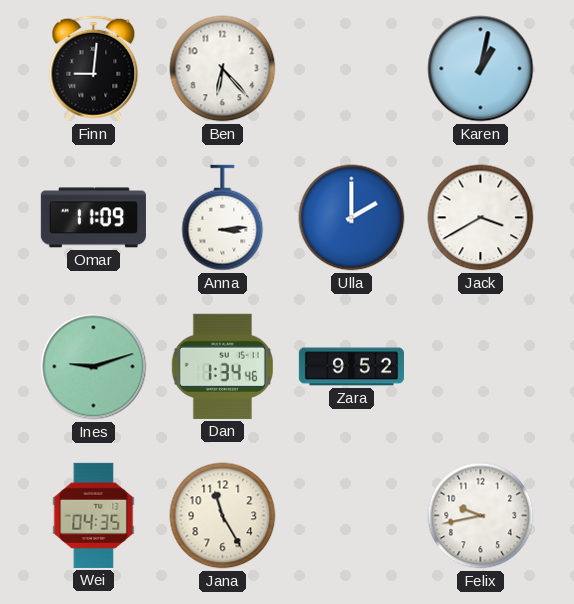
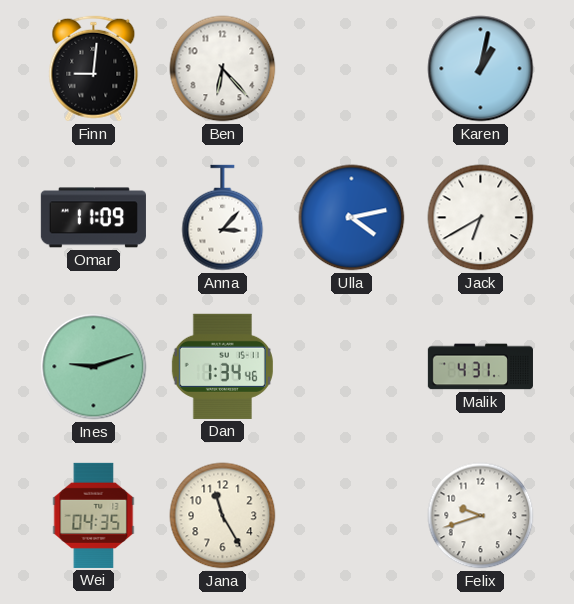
Anna: 3:14 -> 3:07
Ulla: 2:00 -> 4:13
Jack: 3:40 -> 6:40
Zara: 9:52 -> none
Malik: none -> 4:31
Felix: 9:43 -> 9:42
